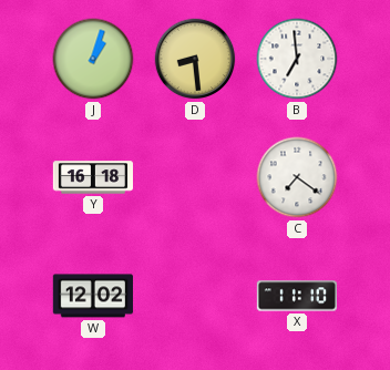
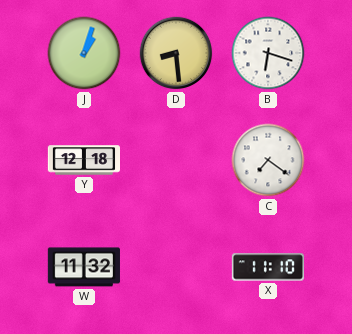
B: 6:59 -> 6:18
Y: 16:18 -> 12:18
W: 12:02 -> 11:32
